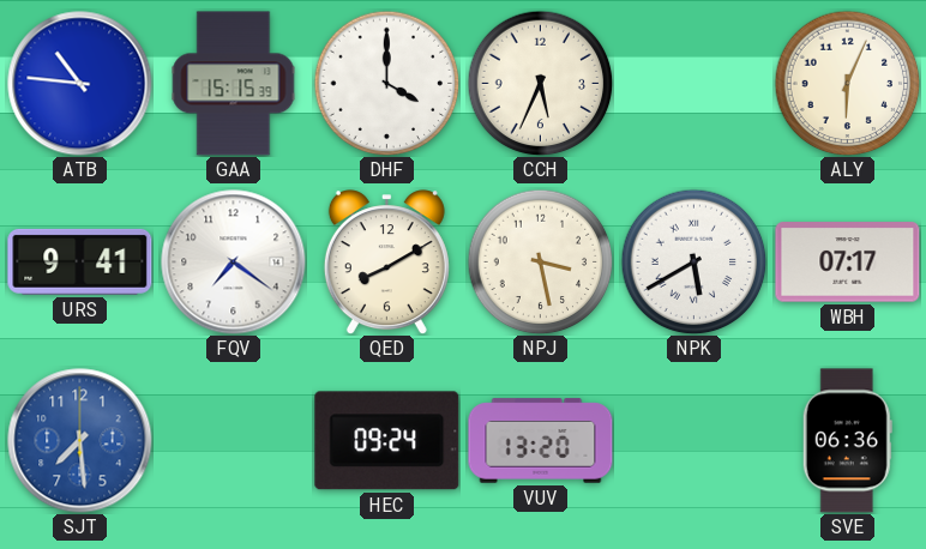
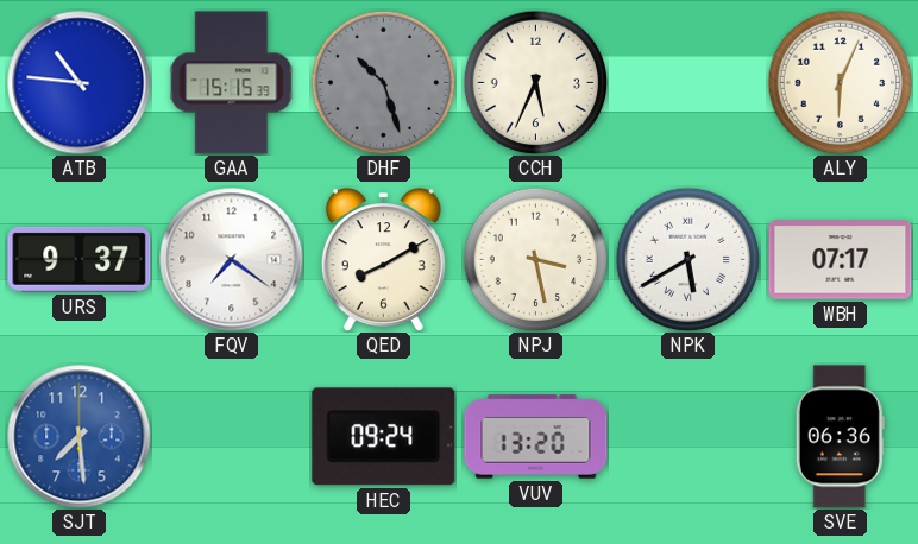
DHF: 4:00 -> 10:27
DHF dial: white -> grey
URS: 9:41 -> 9:37
